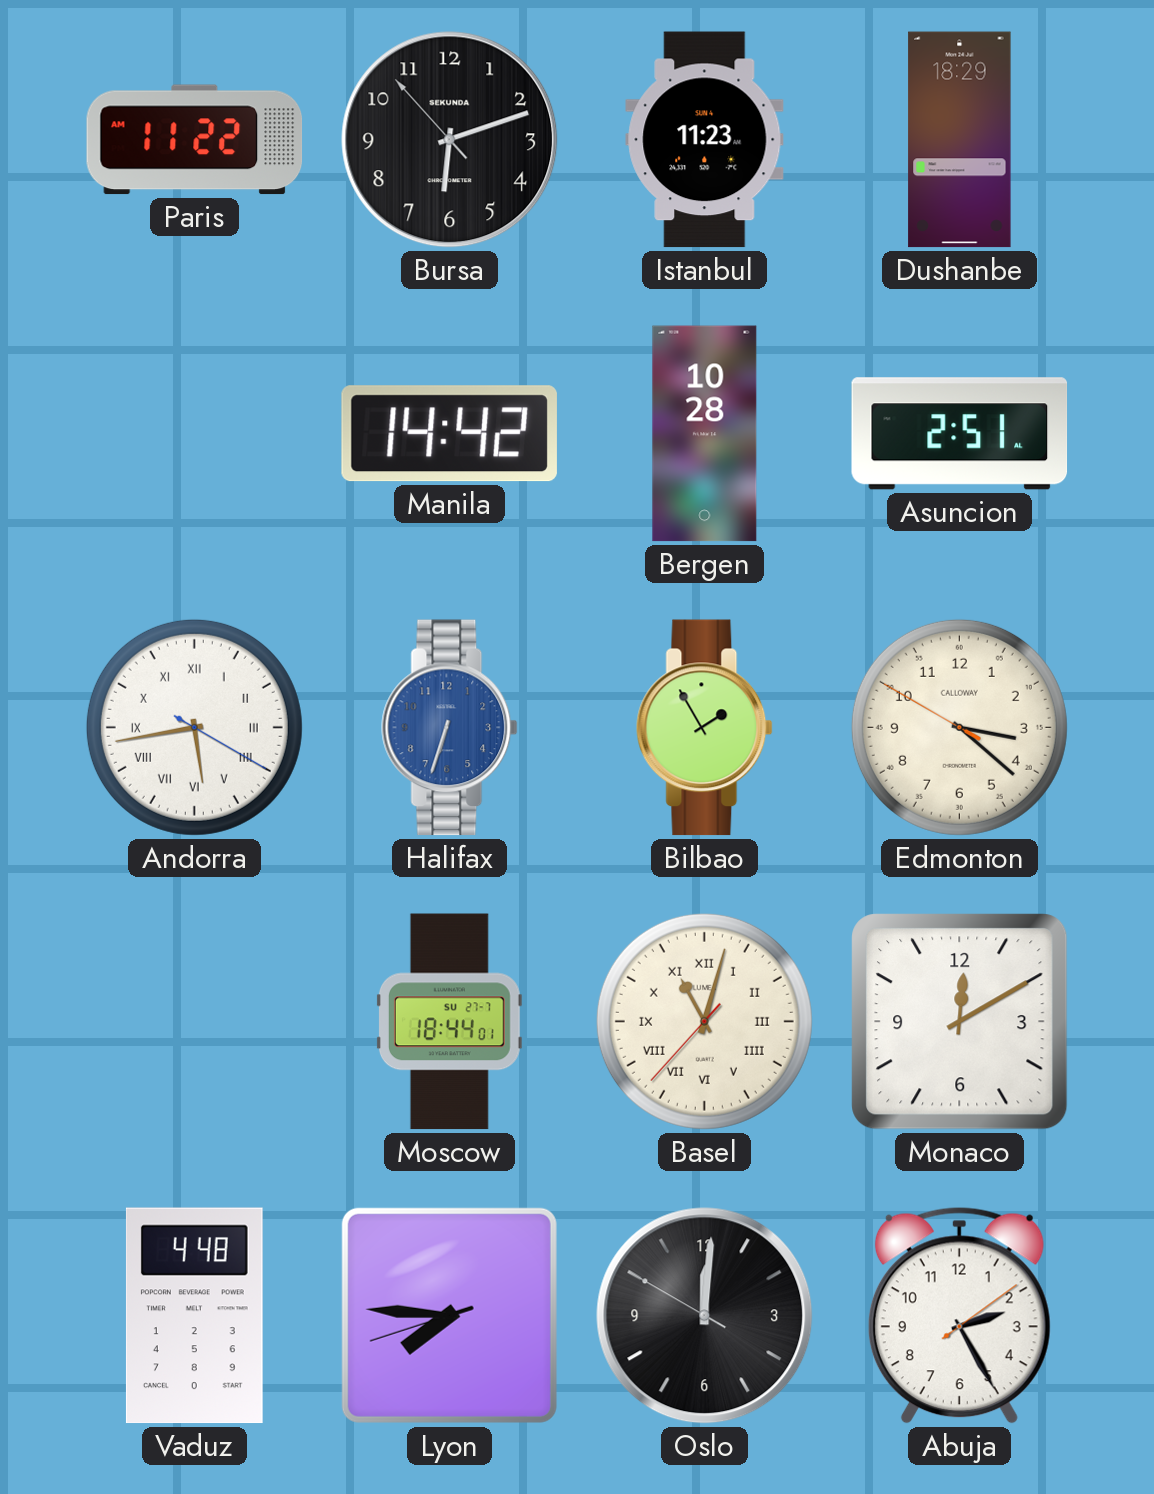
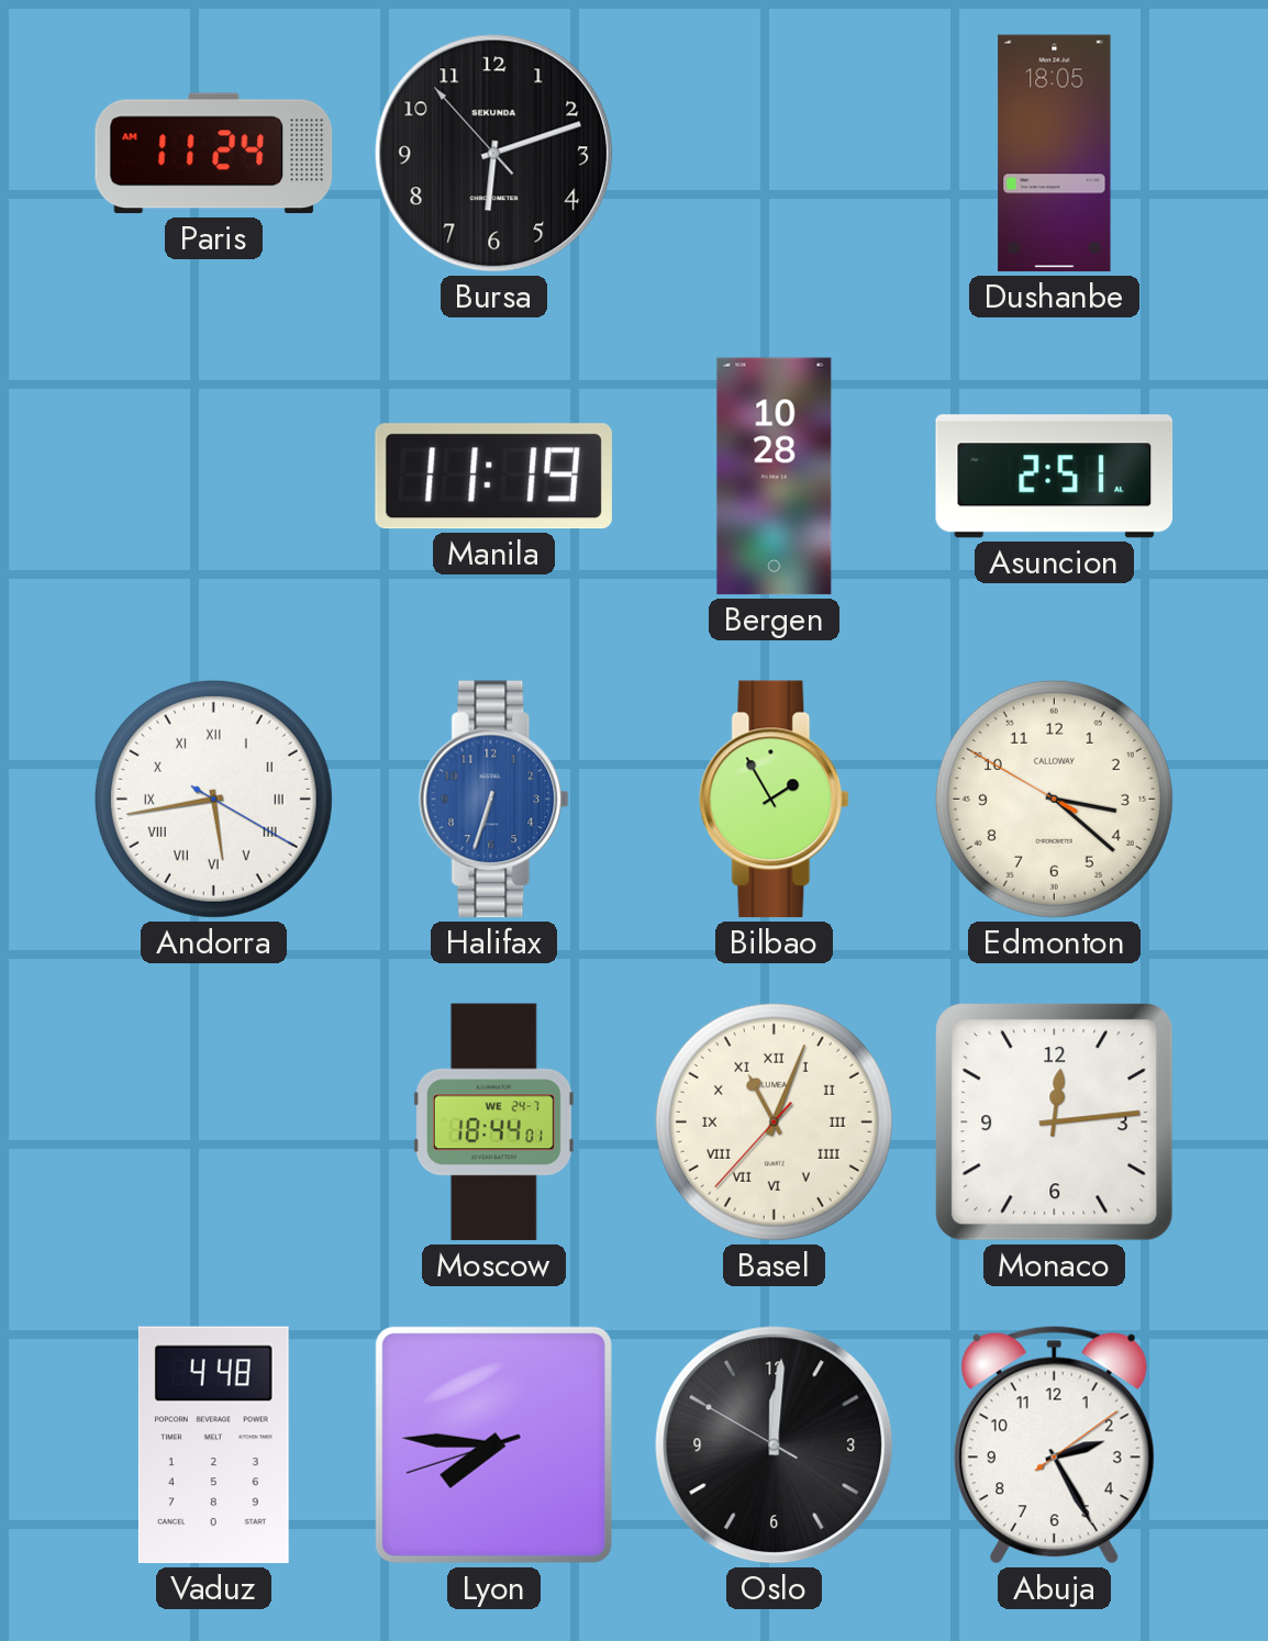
Paris: 11:22 -> 11:24
Istanbul: 11:23 -> none
Dushanbe: 18:29 -> 18:05
Manila: 14:42 -> 11:19
Moscow date: SU 27-7 -> WE 24-7
Basel: 11:02 -> 11:03
Monaco: 12:10 -> 12:14
